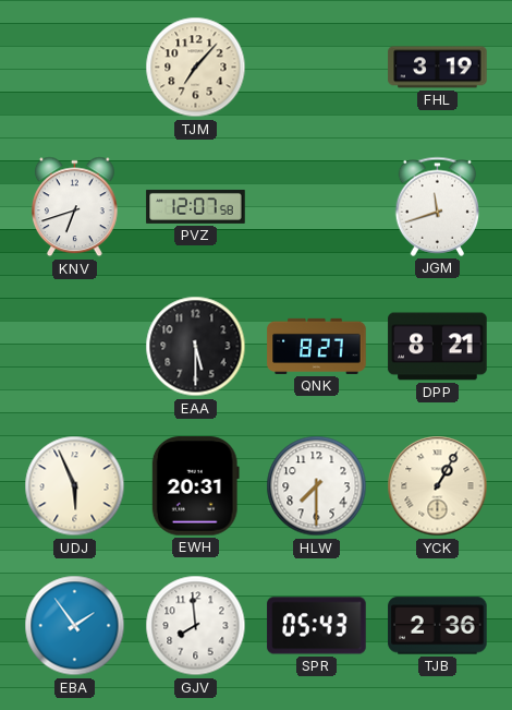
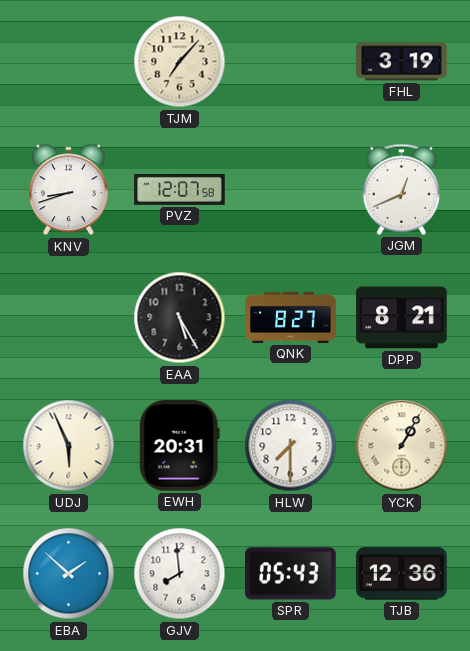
KNV: 6:42 -> 8:42
JGM: 11:42 -> 12:41
EAA: 5:30 -> 5:25
EBA: 1:54 -> 1:52
TJB: 2:36 -> 12:36
